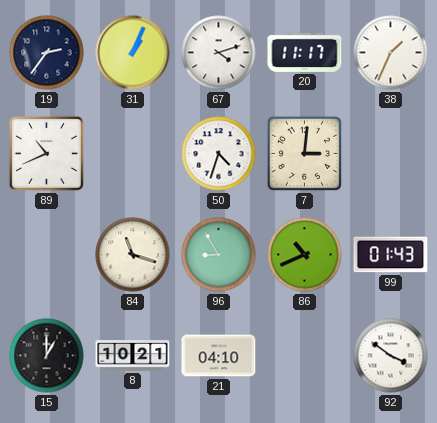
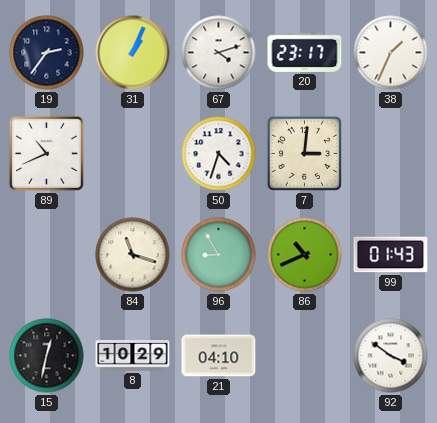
20: 11:17 -> 23:17
15: 1:00 -> 12:32
8: 10:21 -> 10:29
